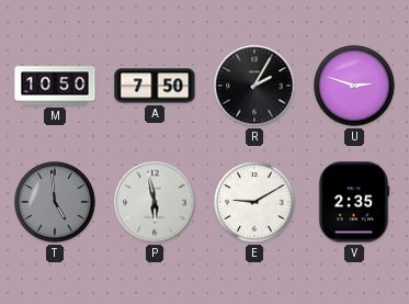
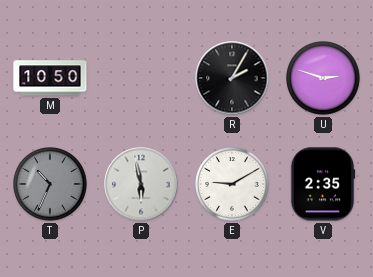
A: 7:50 -> none
T: 4:59 -> 10:34
